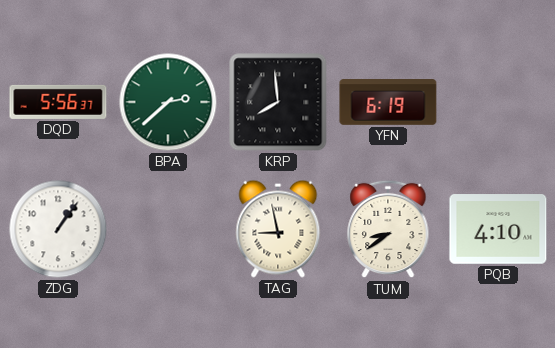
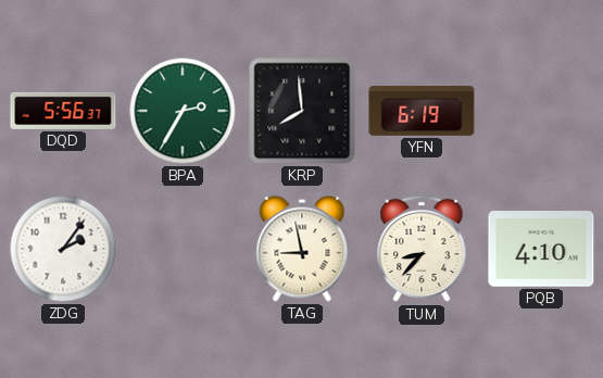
BPA: 2:38 -> 2:35
ZDG: 1:06 -> 2:06
TUM: 8:39 -> 8:37
